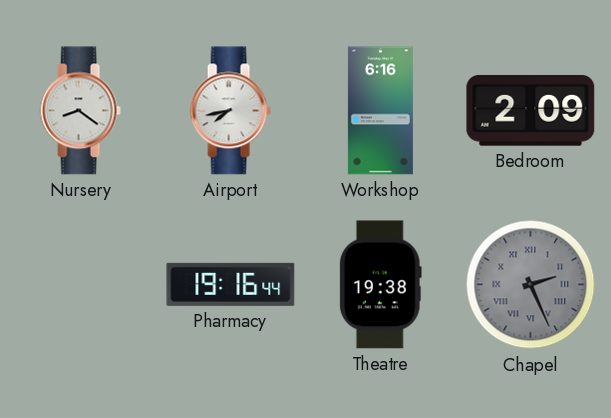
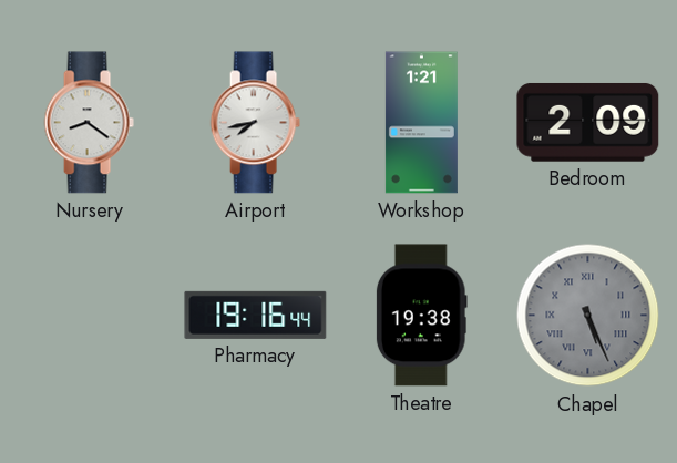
Workshop: 6:16 -> 1:21
Chapel: 2:26 -> 5:26
